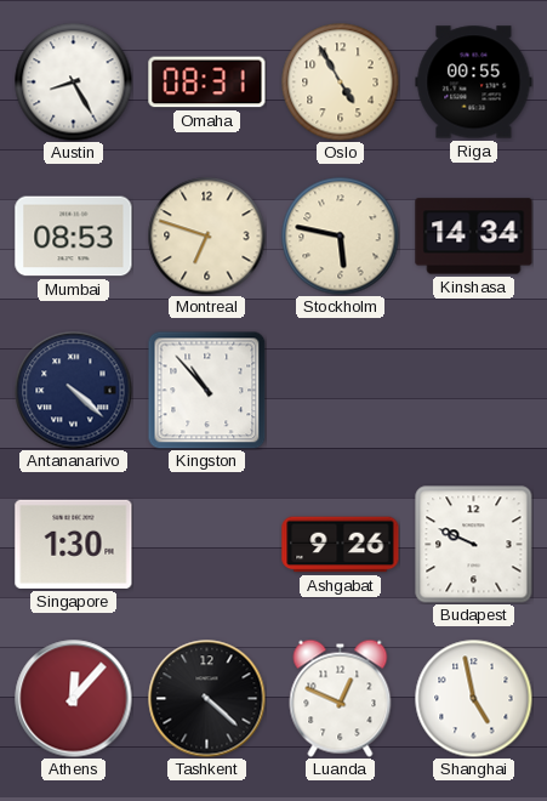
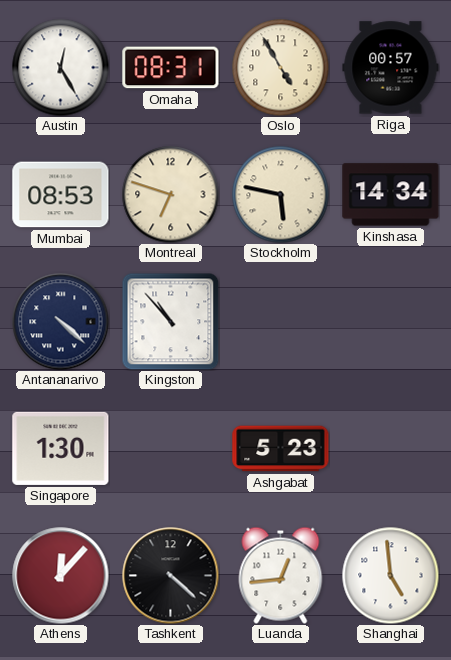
Austin: 8:25 -> 12:25
Riga: 00:55 -> 00:57
Ashgabat: 9:26 -> 5:23
Budapest: 9:49 -> none
Luanda: 12:49 -> 12:44
Shanghai: 4:58 -> 4:59
